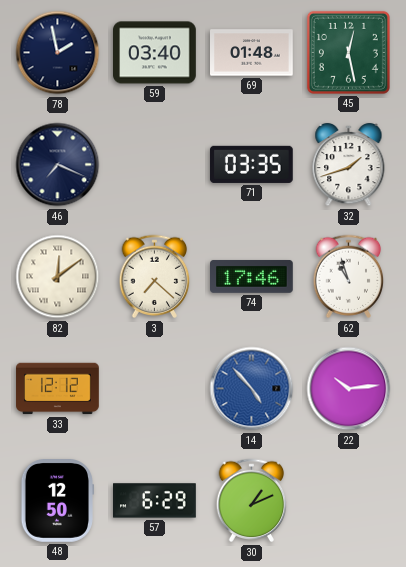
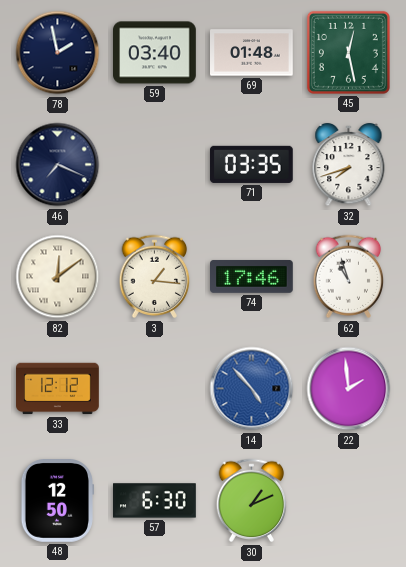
32: 1:42 -> 7:42
3: 7:22 -> 1:16
22: 10:14 -> 1:59
57: 6:29 -> 6:30
